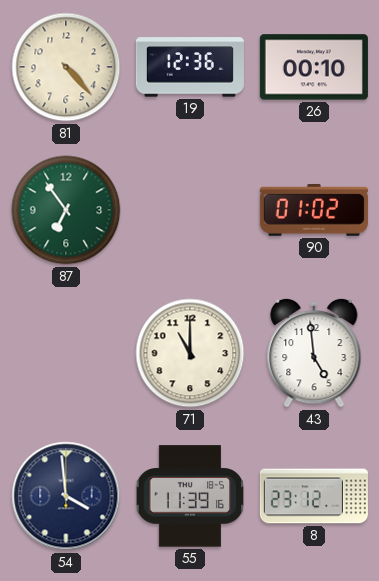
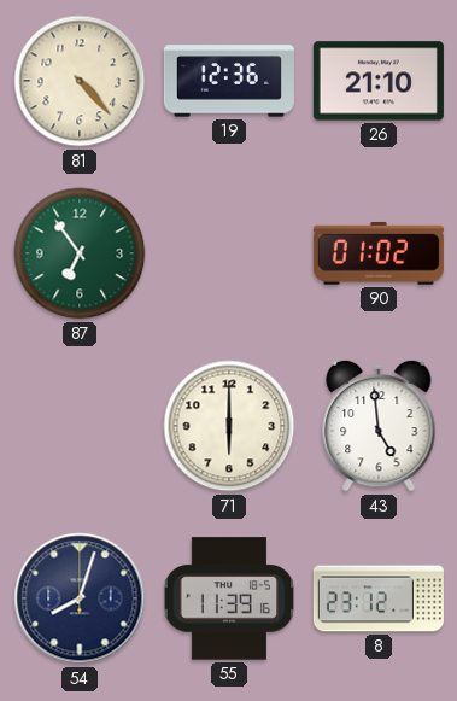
26: 00:10 -> 21:10
71: 11:00 -> 6:00
54: 3:59 -> 8:03
